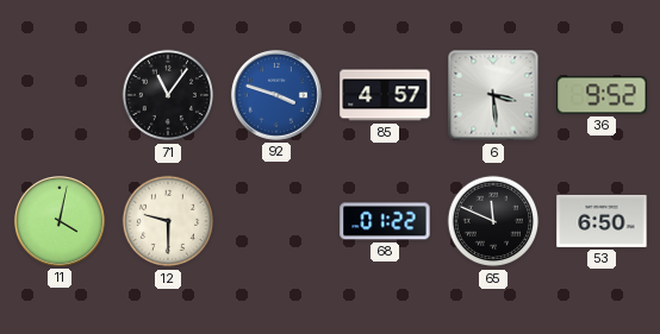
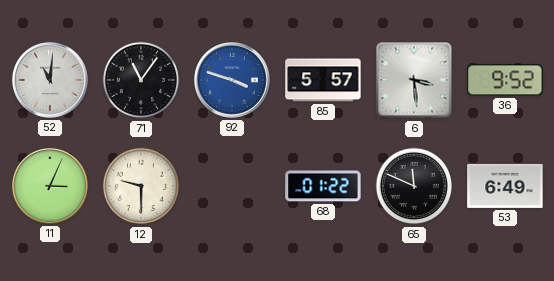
52: none -> 11:01
85: 4:57 -> 5:57
11: 4:02 -> 3:04
53: 6:50 -> 6:49
